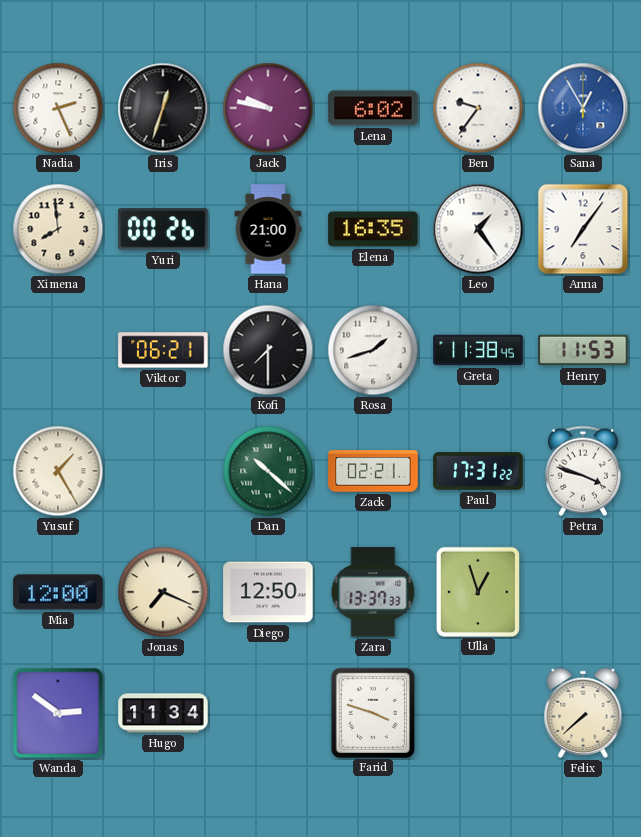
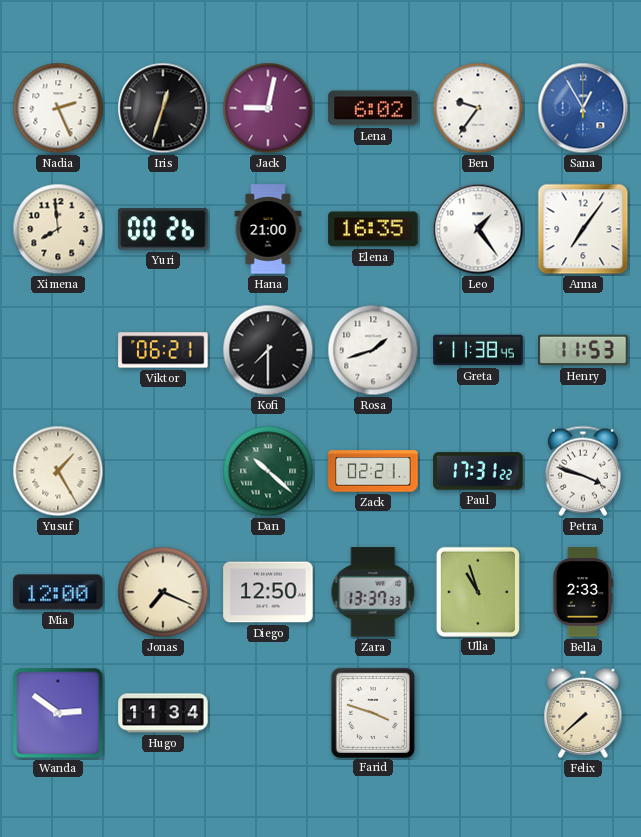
Jack: 9:47 -> 9:02
Ulla: 12:57 -> 10:57
Bella: none -> 2:33
